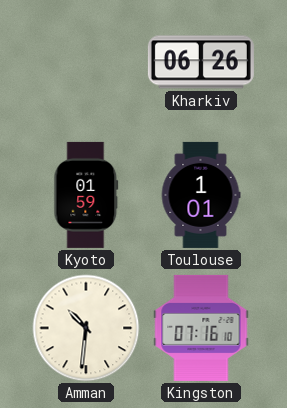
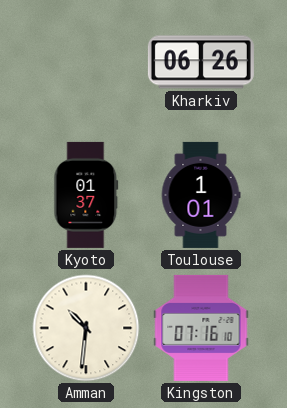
Kyoto: 01:59 -> 01:37
